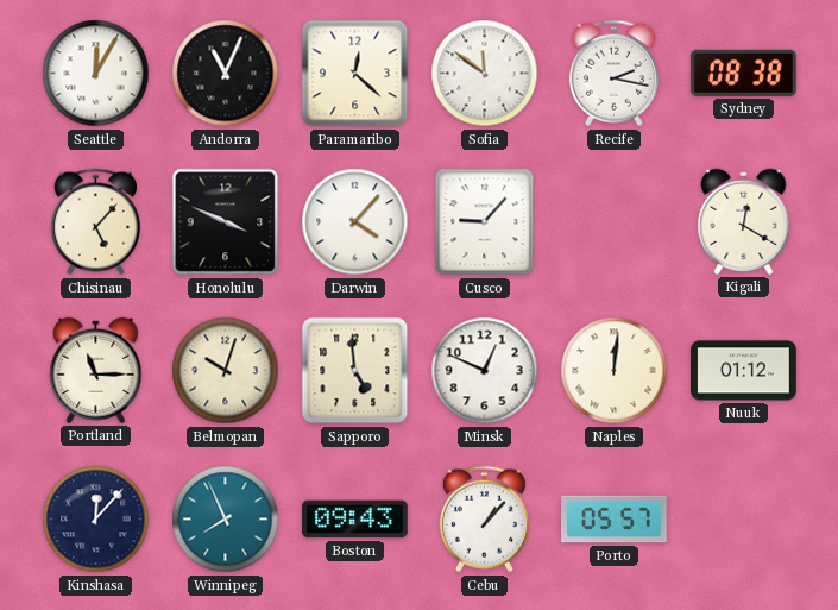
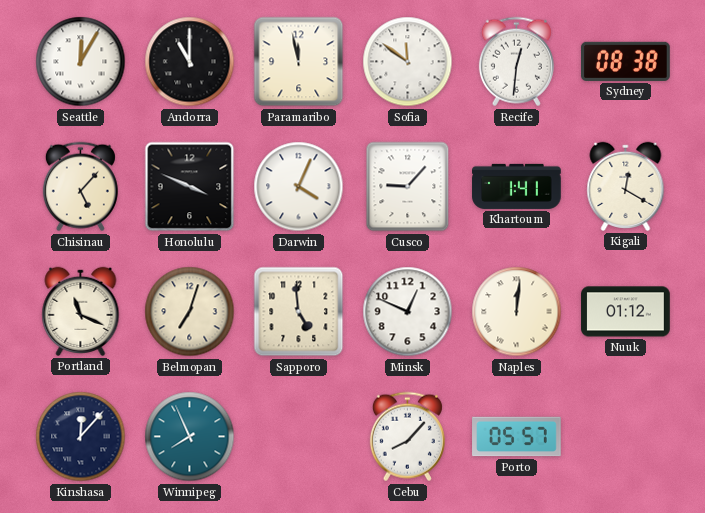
Andorra: 11:04 -> 11:00
Paramaribo: 12:22 -> 11:58
Recife: 2:17 -> 12:31
Darwin: 4:07 -> 4:04
Khartoum: none -> 1:41
Portland: 11:15 -> 11:19
Belmopan: 10:03 -> 7:03
Boston: 09:43 -> none
Cebu: 1:07 -> 8:07
